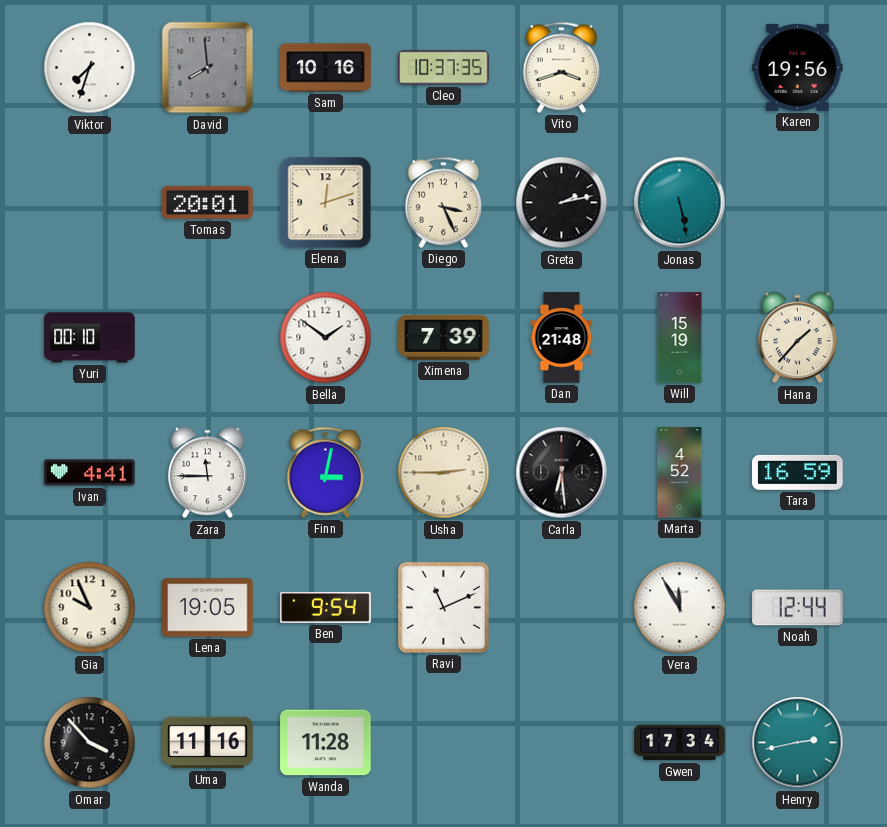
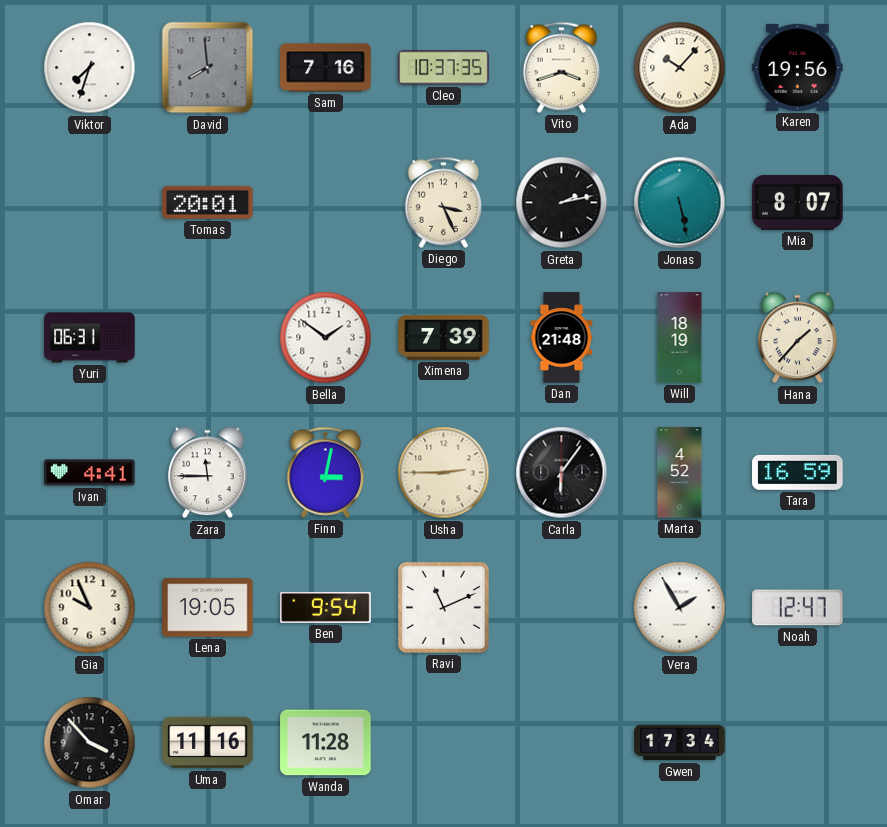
Sam: 10:16 -> 7:16
Ada: none -> 10:07
Elena: 12:12 -> none
Mia: none -> 8:07
Yuri: 00:10 -> 06:31
Will: 15:19 -> 18:19
Carla: 6:29 -> 6:06
Vera: 11:55 -> 1:55
Noah: 12:44 -> 12:47
Henry: 2:43 -> none
